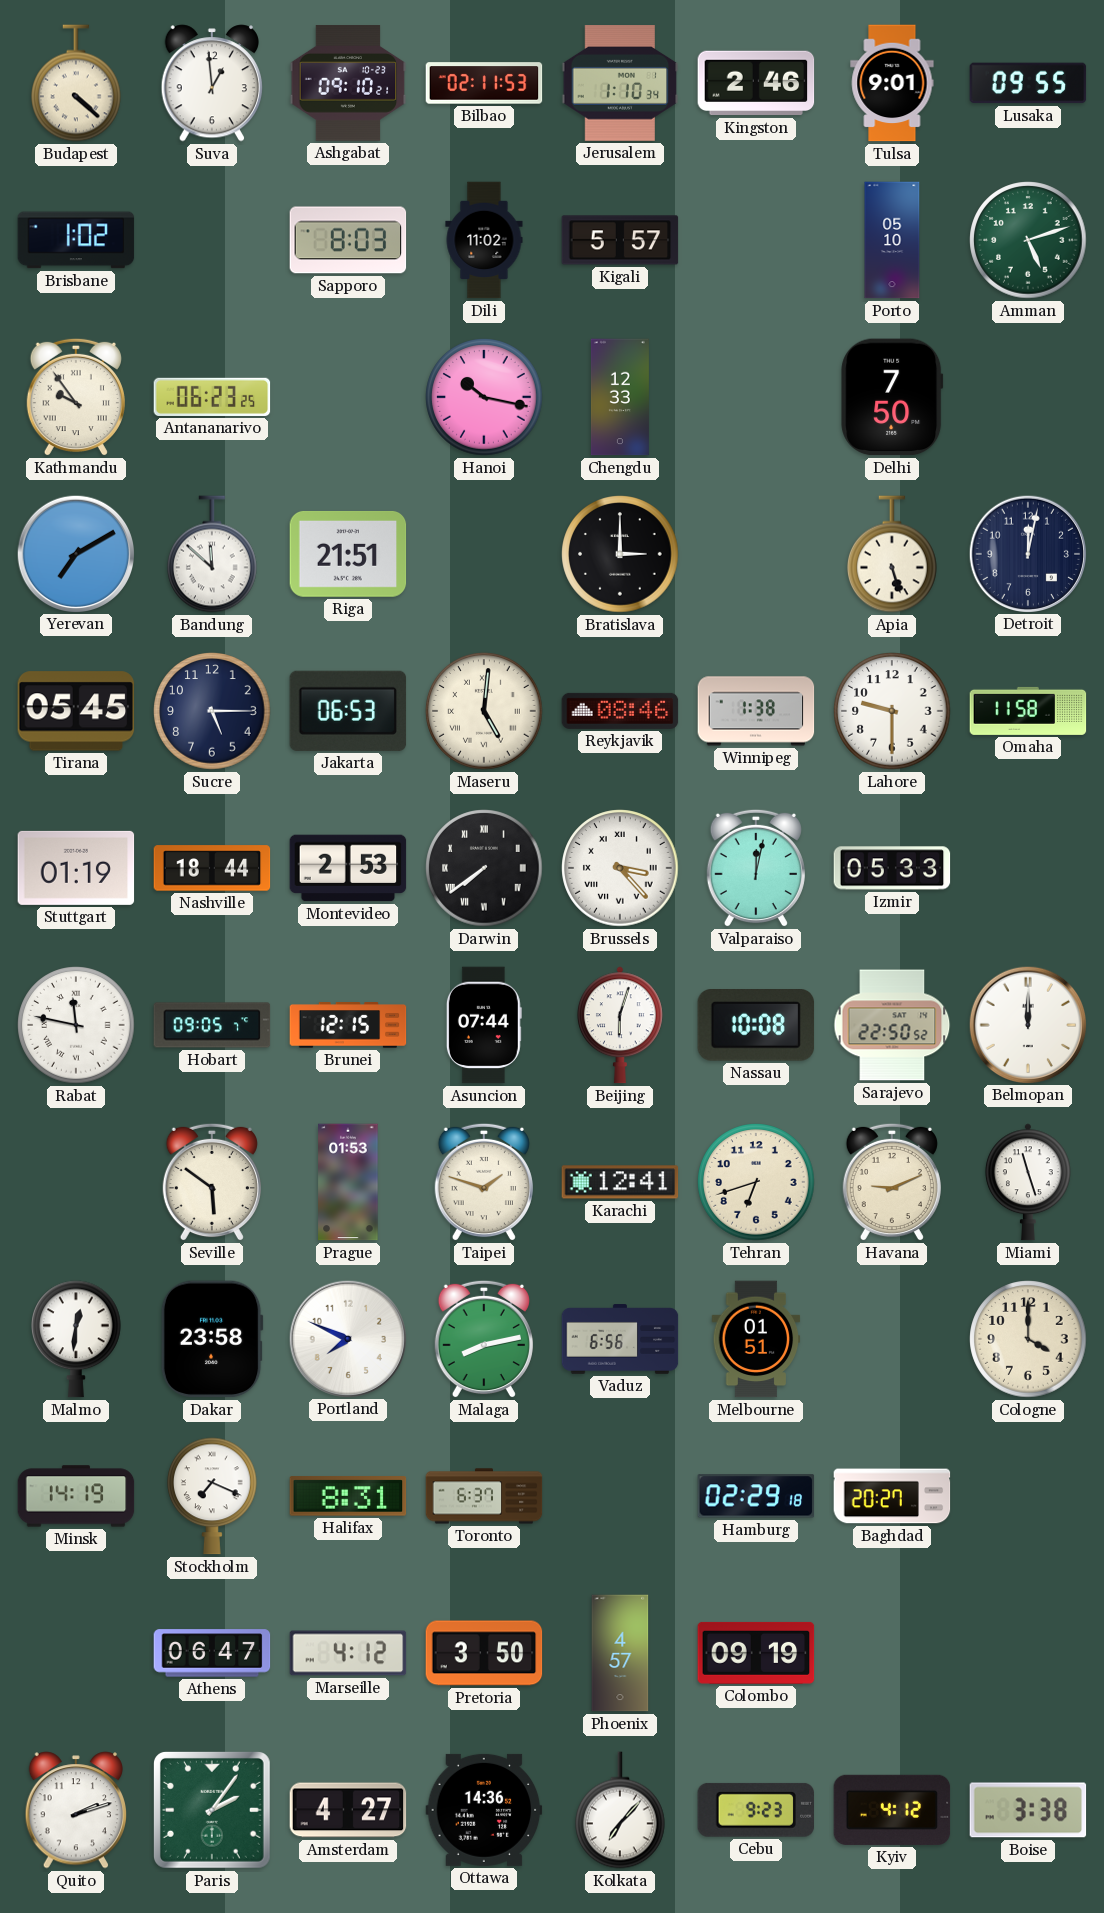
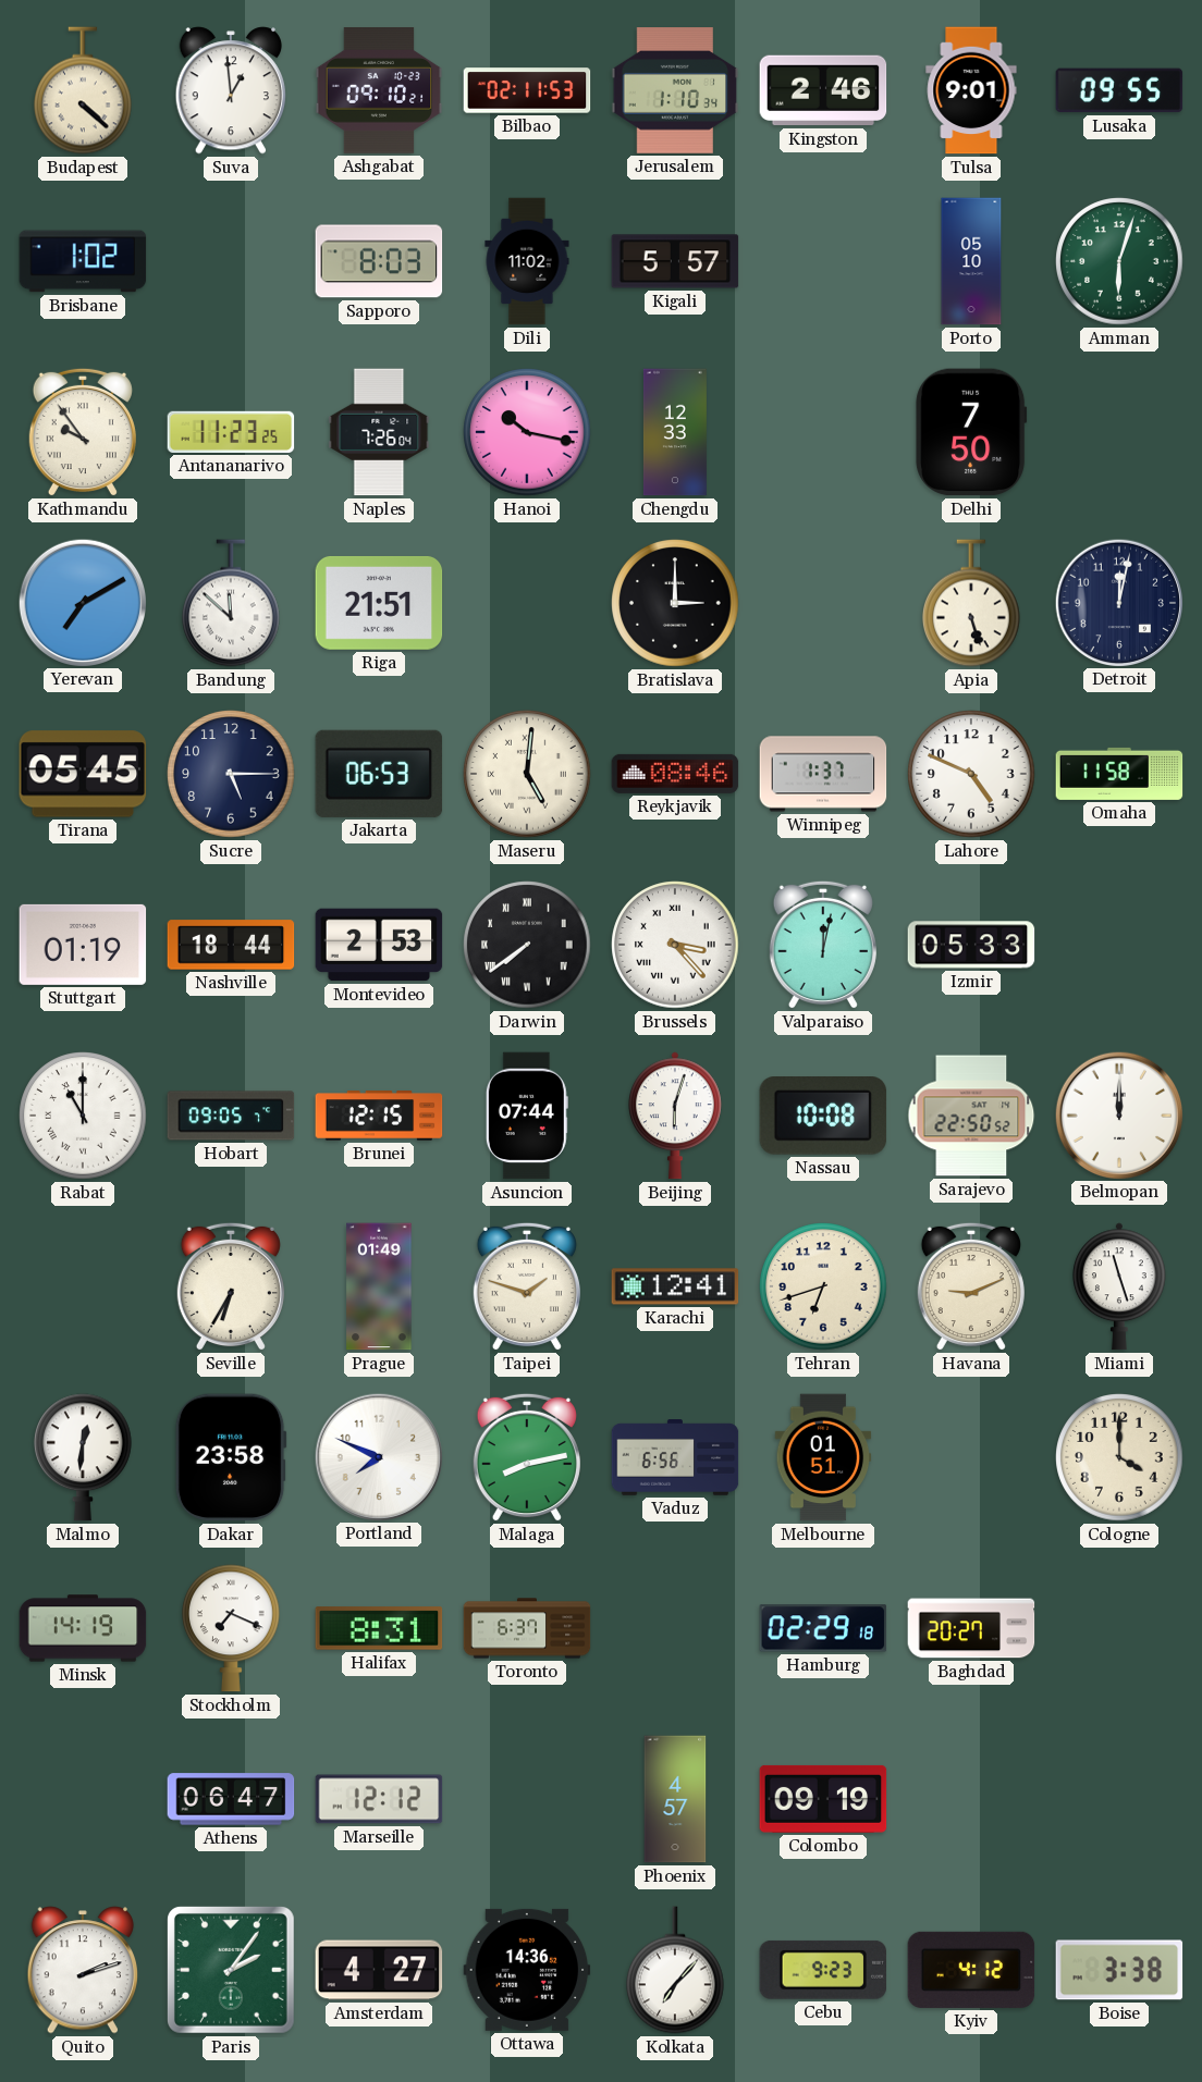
Amman: 5:12 -> 6:03
Antananarivo: 06:23 -> 11:23
Naples: none -> 7:26
Winnipeg: 1:38 -> 1:37
Lahore: 9:30 -> 4:49
Rabat: 11:47 -> 11:00
Seville: 5:51 -> 6:35
Prague: 01:53 -> 01:49
Marseille: 4:12 -> 12:12
Pretoria: 3:50 -> none
